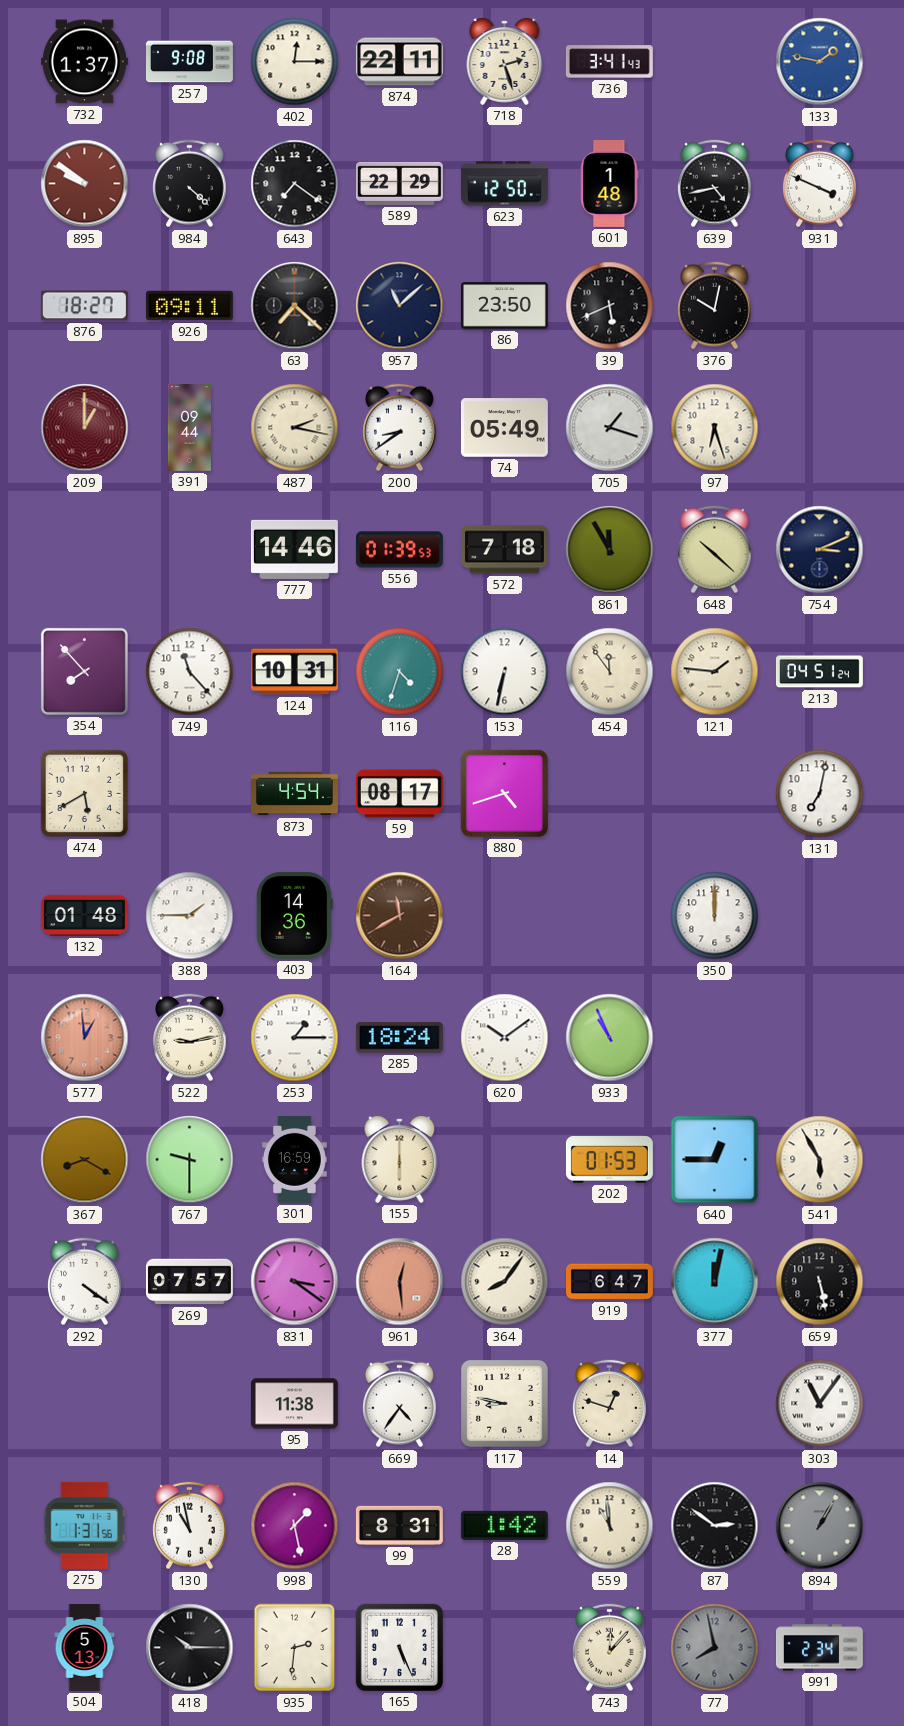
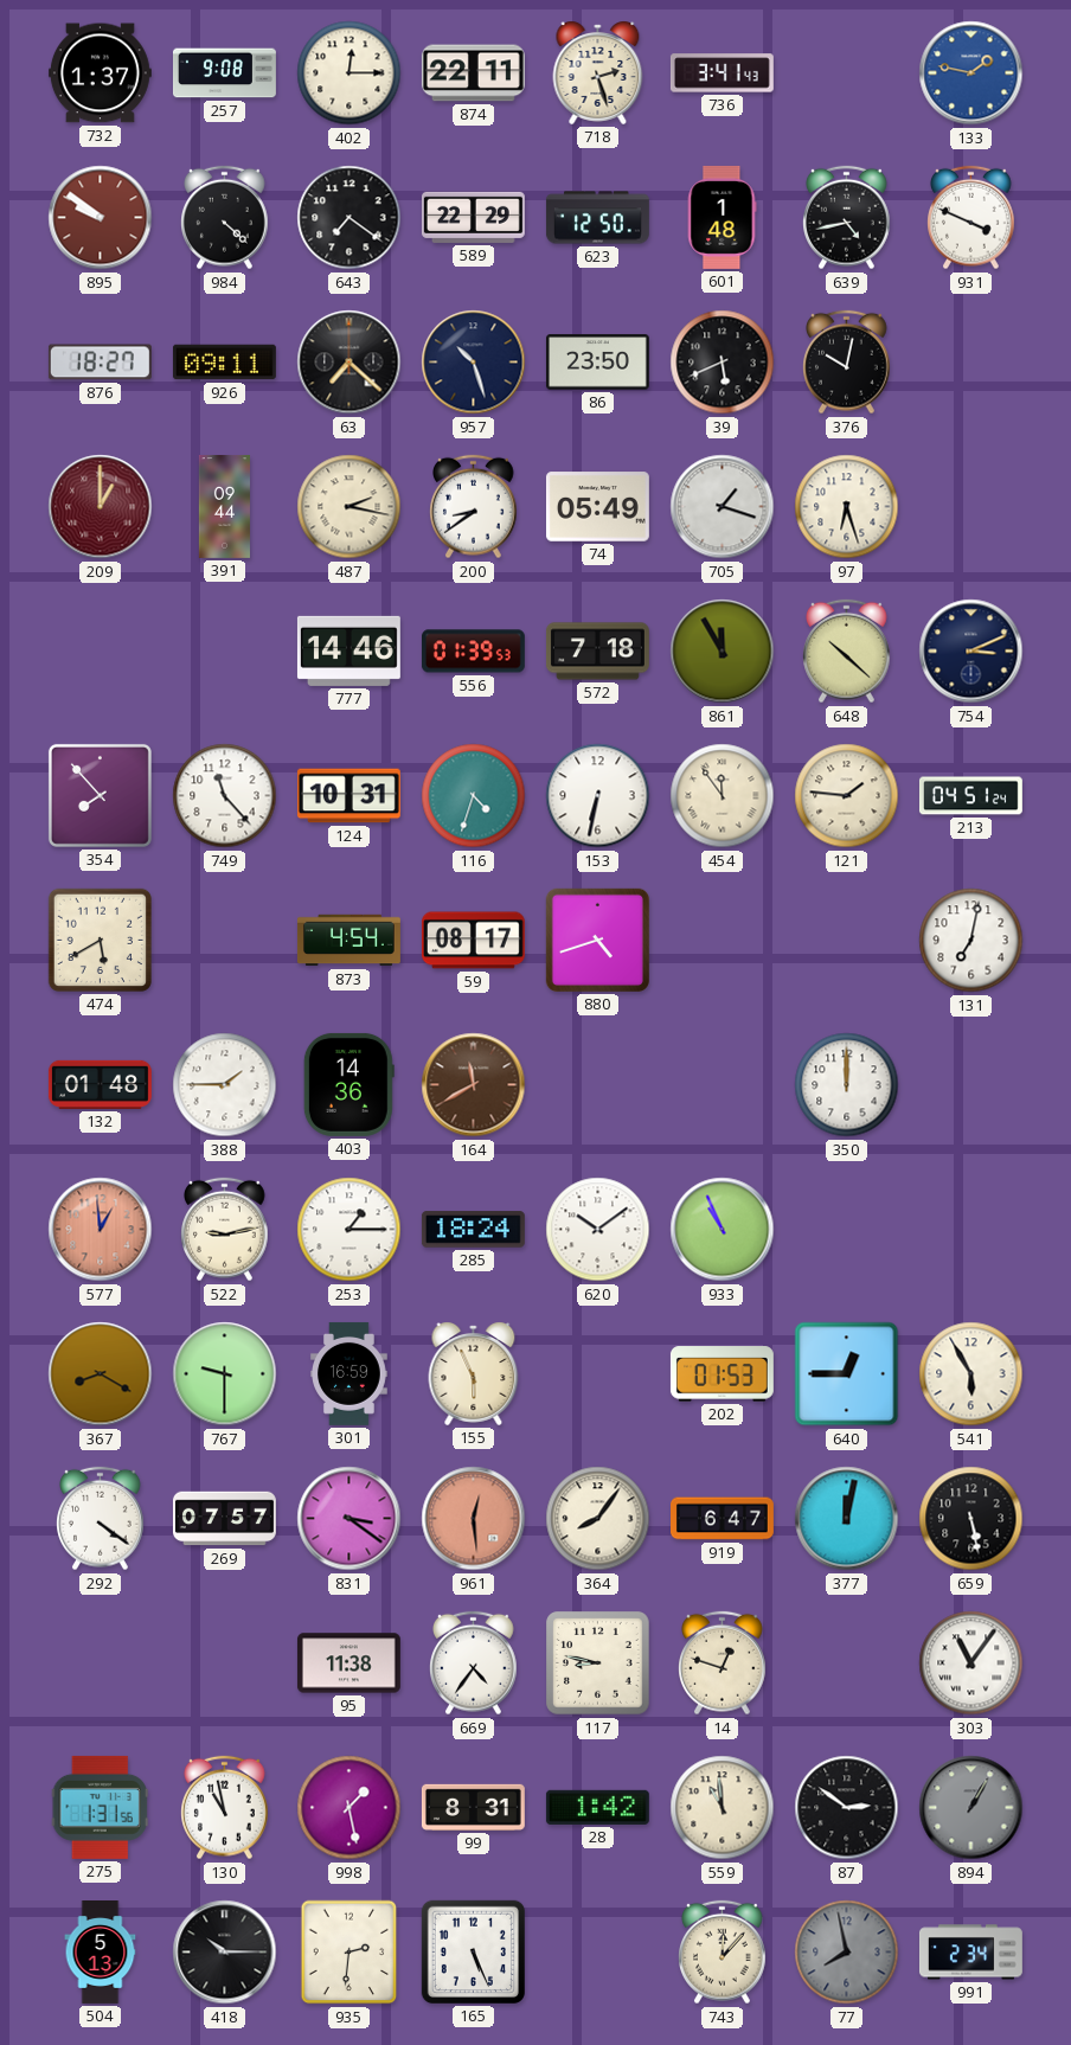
957: 11:08 -> 10:27
155: 6:00 -> 5:56
